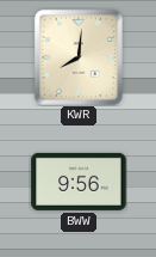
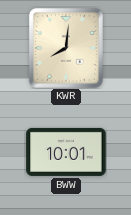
BWW: 9:56 -> 10:01
